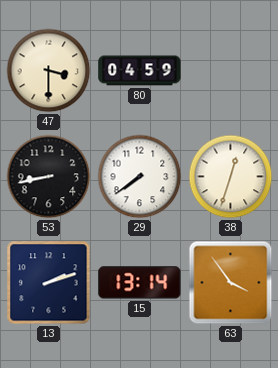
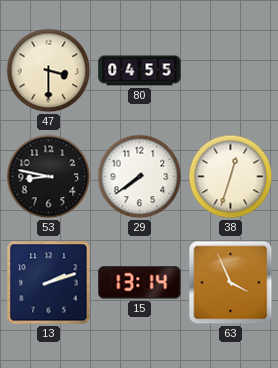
80: 04:59 -> 04:55
53: 8:43 -> 8:47
63: 3:54 -> 3:56
